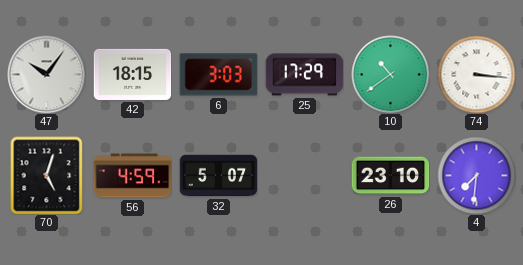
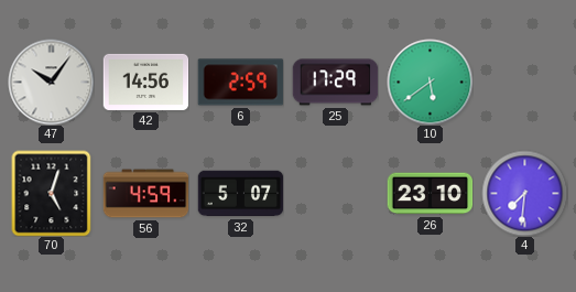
42: 18:15 -> 14:56
6: 3:03 -> 2:59
10: 10:39 -> 5:39
74: 3:16 -> none
